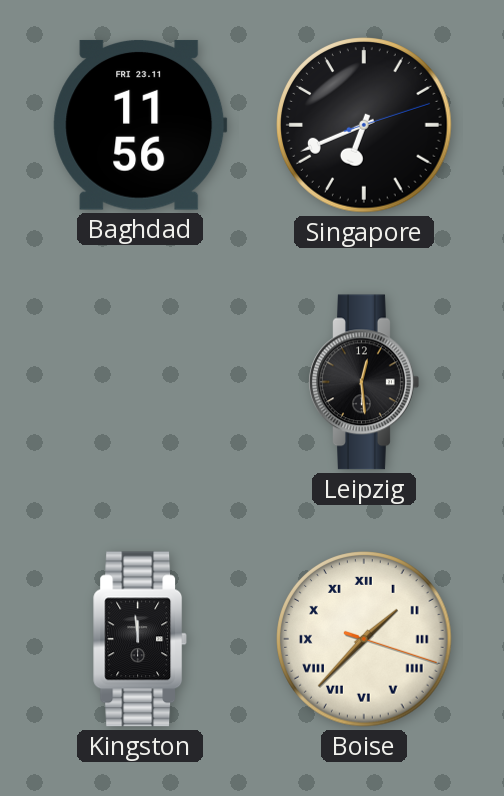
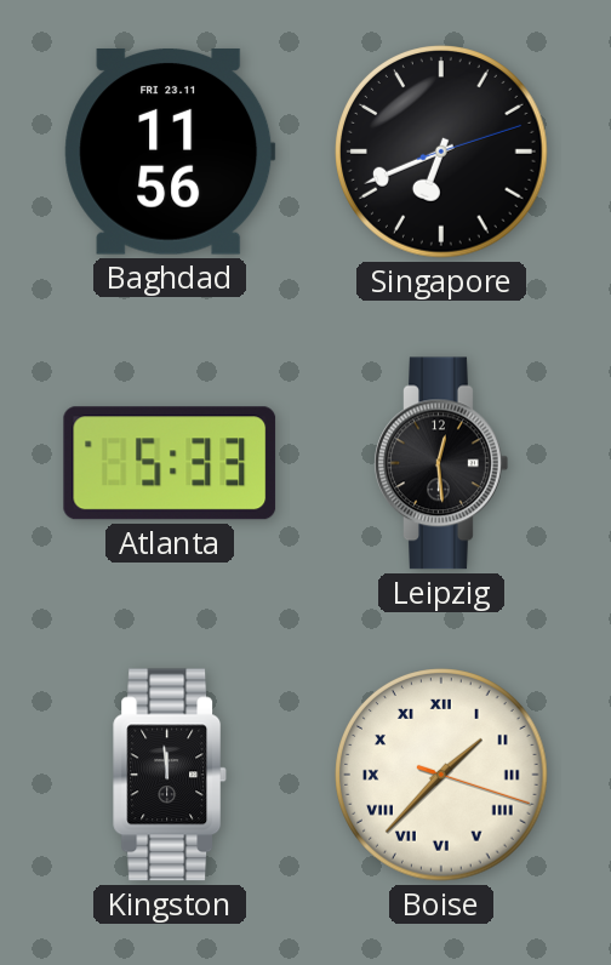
Atlanta: none -> 5:33
